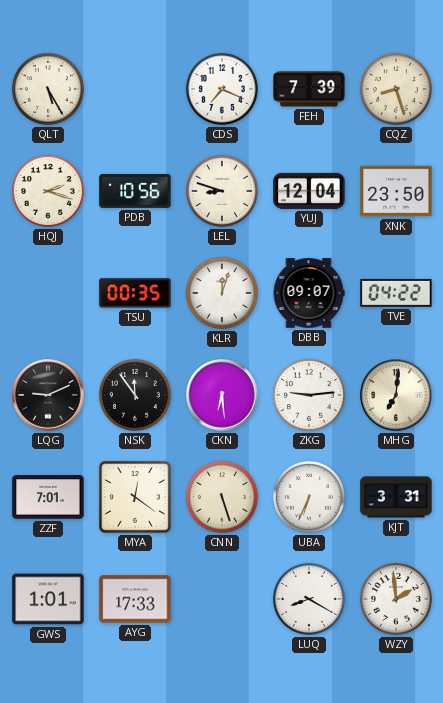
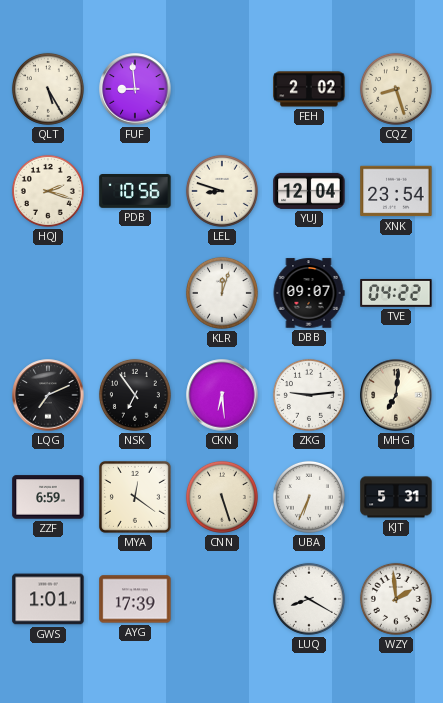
FUF: none -> 8:59
CDS: 7:19 -> none
FEH: 7:39 -> 2:02
XNK: 23:50 -> 23:54
TSU: 00:35 -> none
LQG: 9:11 -> 7:11
NSK: 11:54 -> 6:54
ZZF: 7:01 -> 6:59
KJT: 3:31 -> 5:31
AYG: 17:33 -> 17:39
